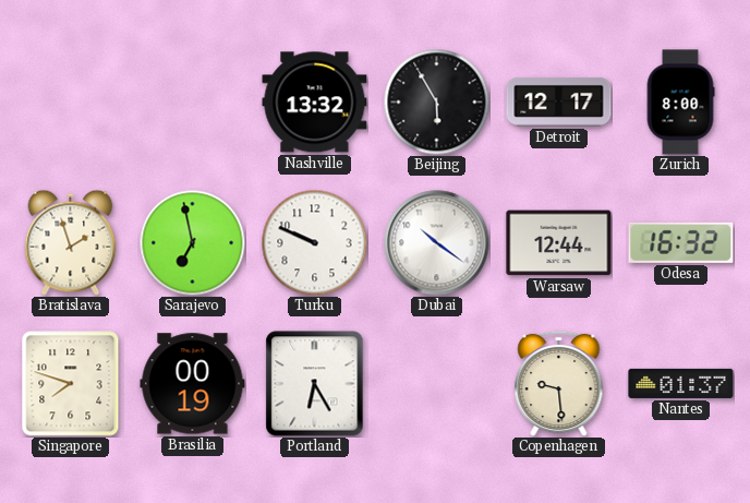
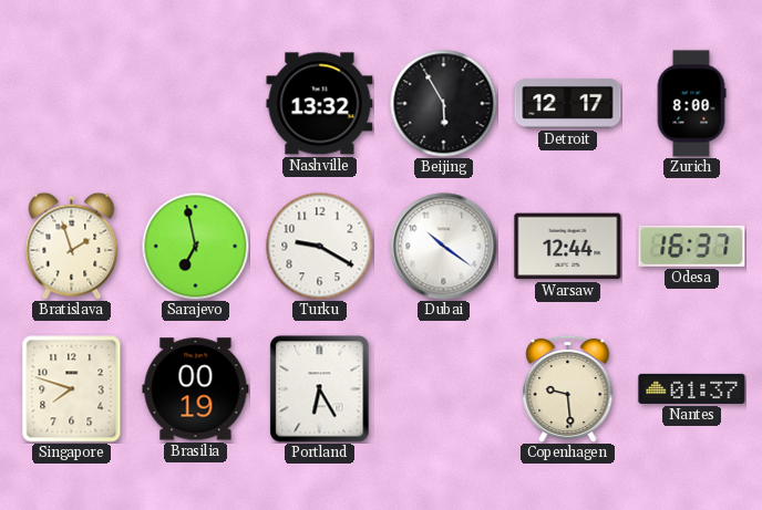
Turku: 9:49 -> 9:20
Odesa: 16:32 -> 16:37
